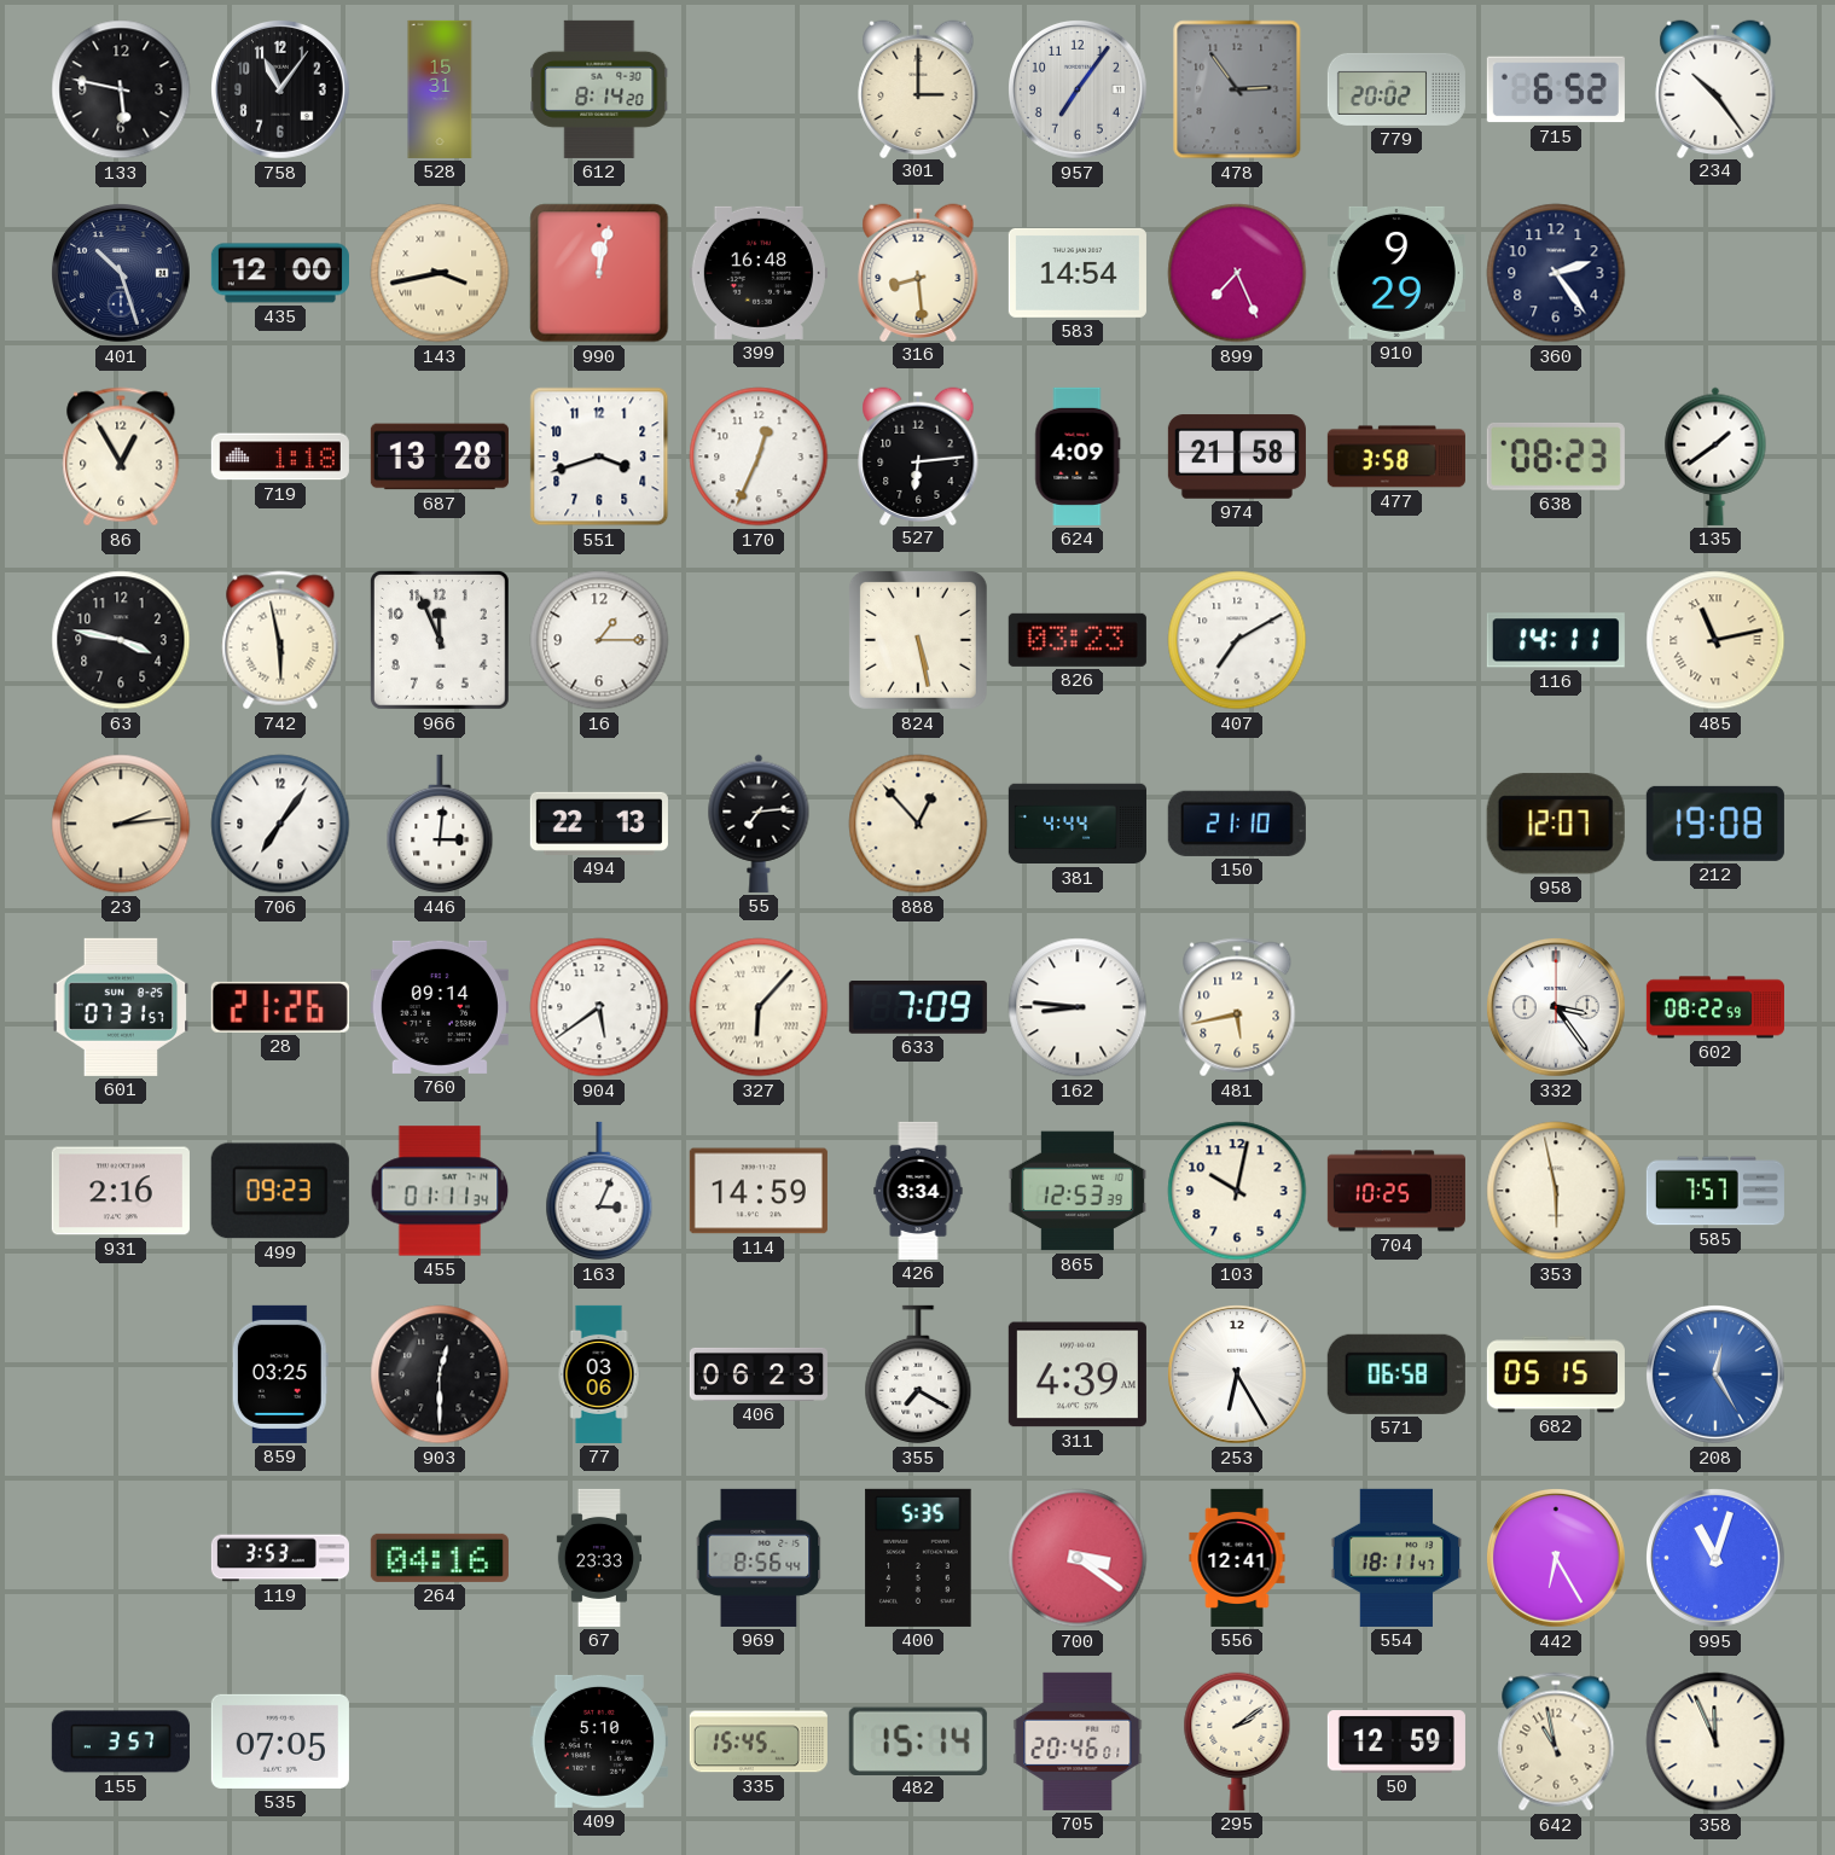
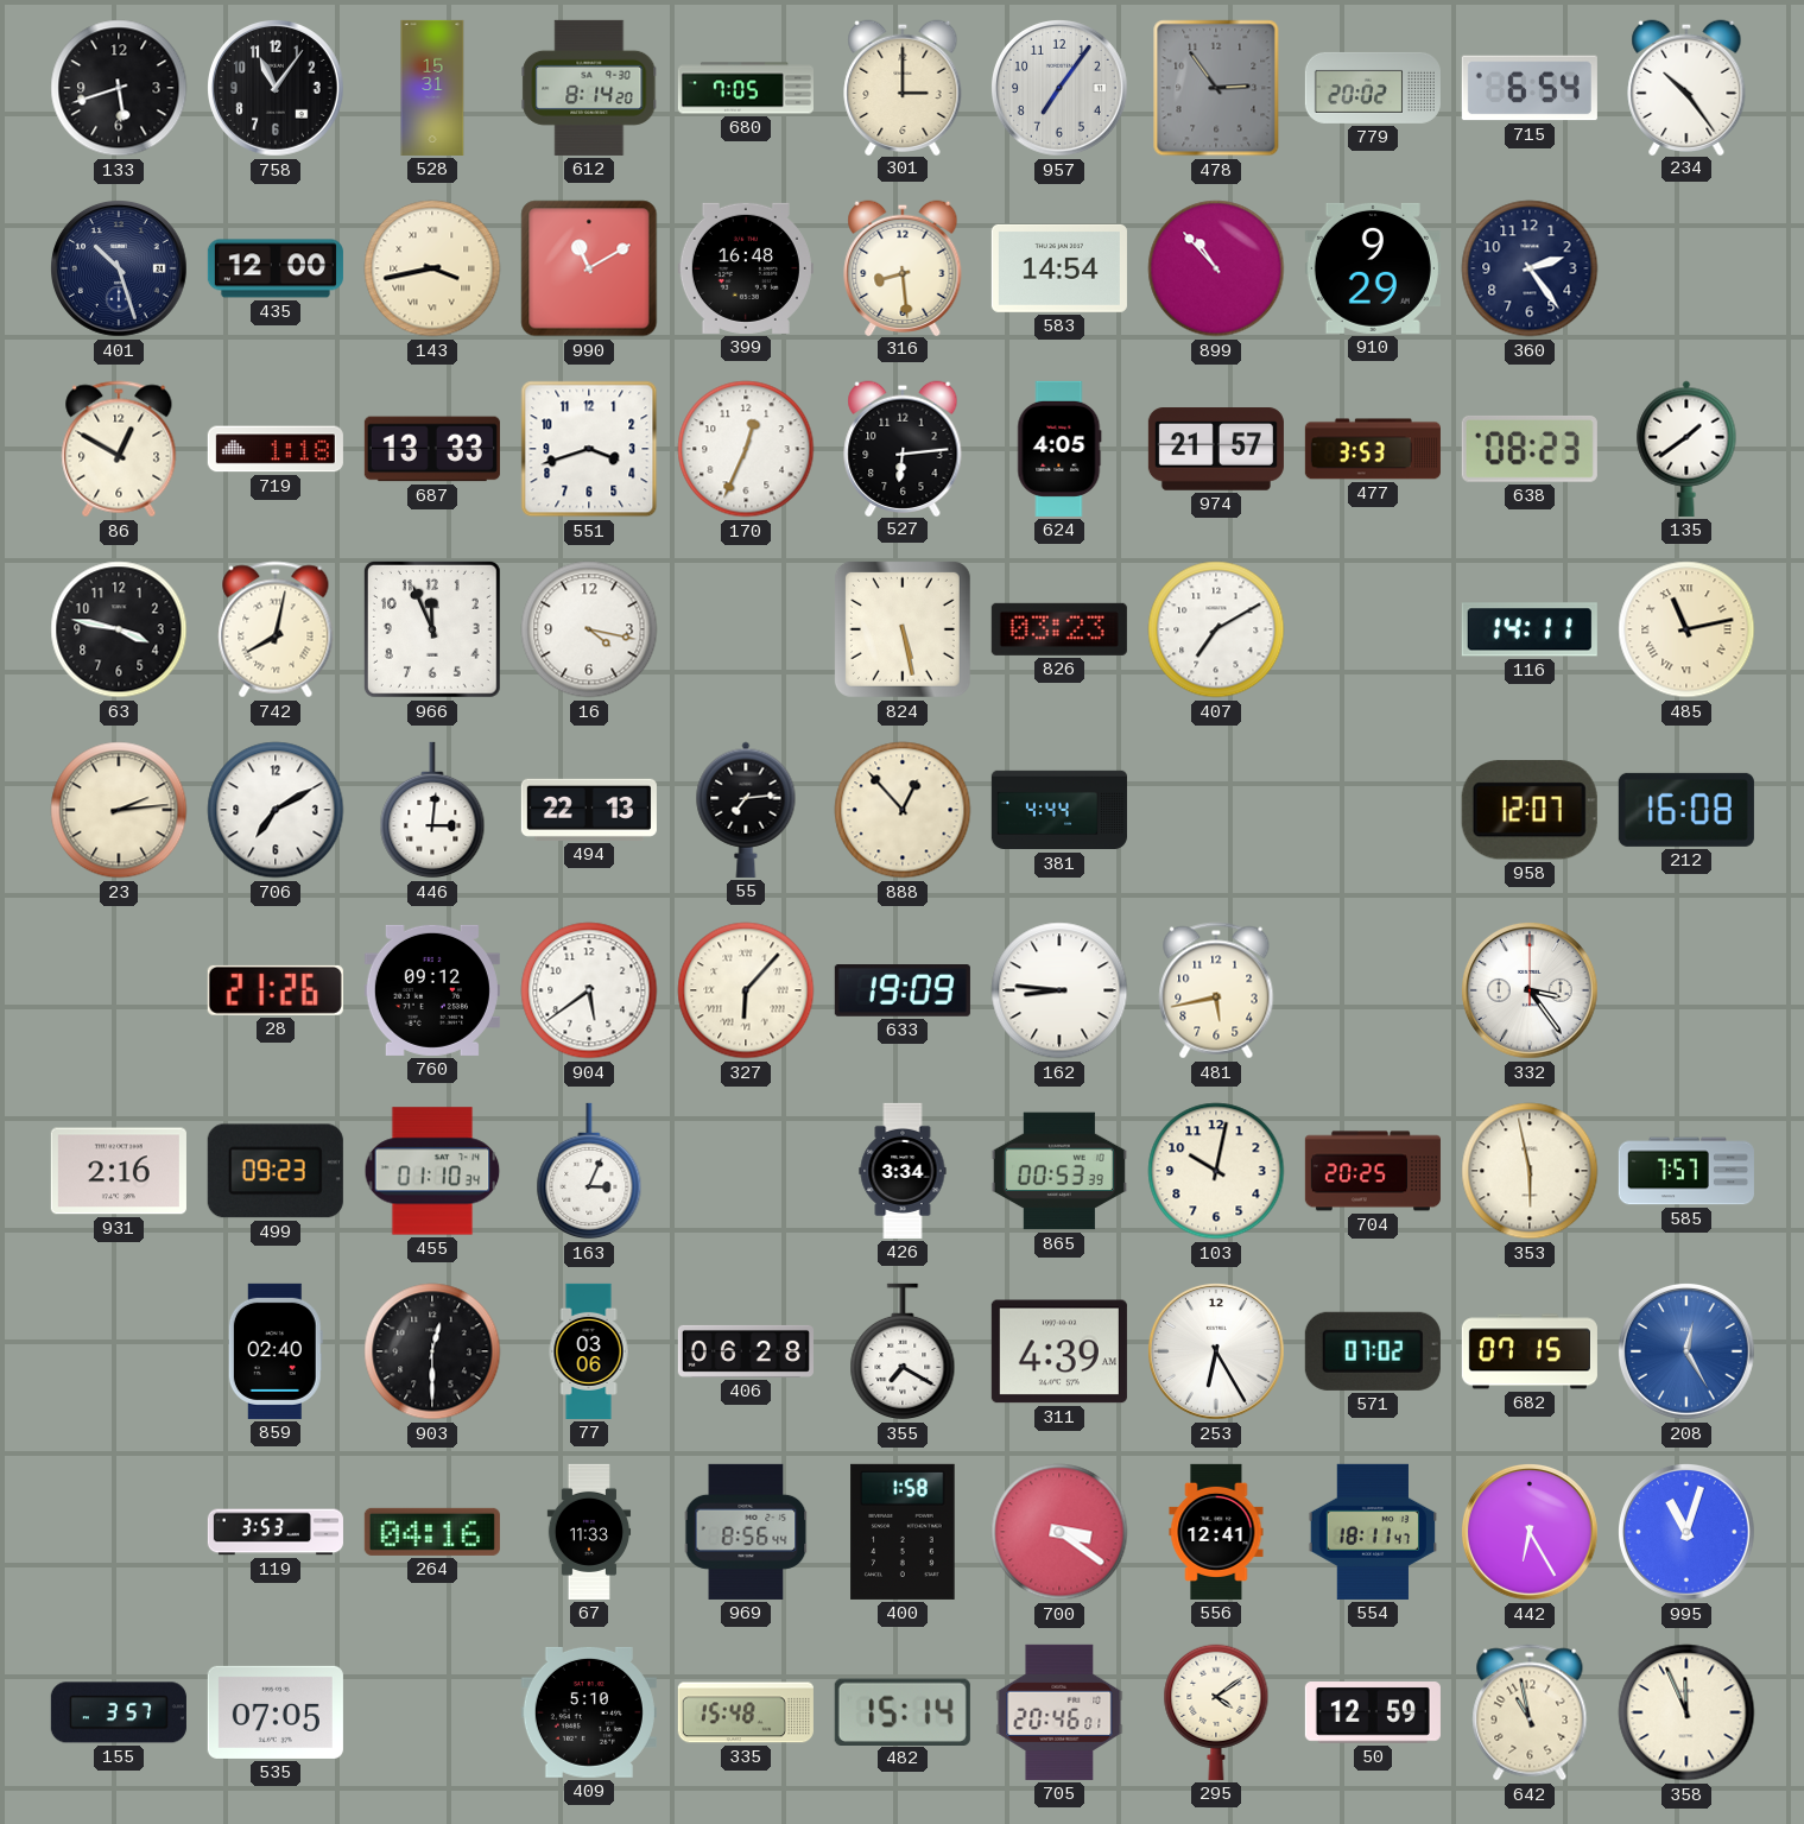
133: 5:47 -> 5:42
680: none -> 7:05
715: 6:52 -> 6:54
990: 12:02 -> 11:10
899: 7:26 -> 10:53
86: 12:55 -> 12:50
687: 13:28 -> 13:33
624: 4:09 -> 4:05
974: 21:58 -> 21:57
477: 3:58 -> 3:53
742: 5:58 -> 8:02
16: 1:15 -> 4:17
706: 7:06 -> 7:10
150: 21:10 -> none
212: 19:08 -> 16:08
601: 07:31 -> none
760: 09:14 -> 09:12
633: 7:09 -> 19:09
602: 08:22 -> none
455: 01:11 -> 01:10
114: 14:59 -> none
865: 12:53 -> 00:53
704: 10:25 -> 20:25
859: 03:25 -> 02:40
406: 06:23 -> 06:28
571: 06:58 -> 07:02
682: 05:15 -> 07:15
67: 23:33 -> 11:33
400: 5:35 -> 1:58
335: 15:45 -> 15:48
295: 2:09 -> 4:09
